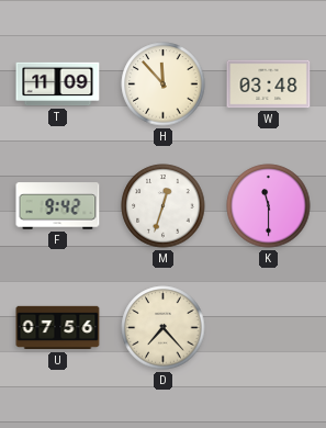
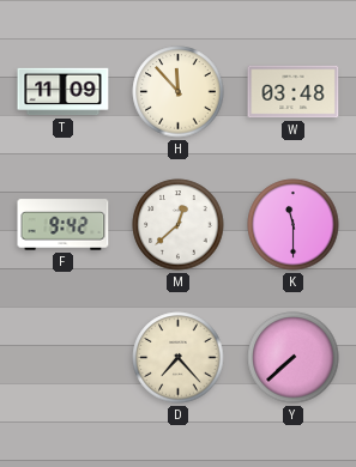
M: 12:33 -> 12:38
U: 07:56 -> none
Y: none -> 7:38
